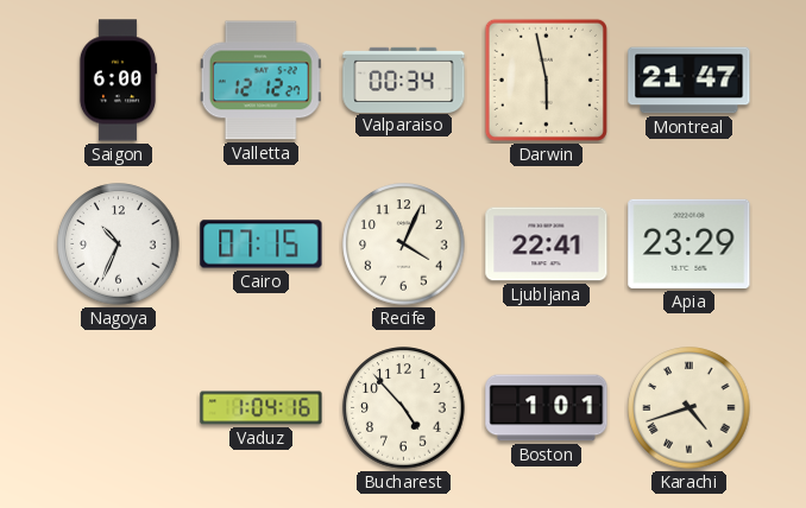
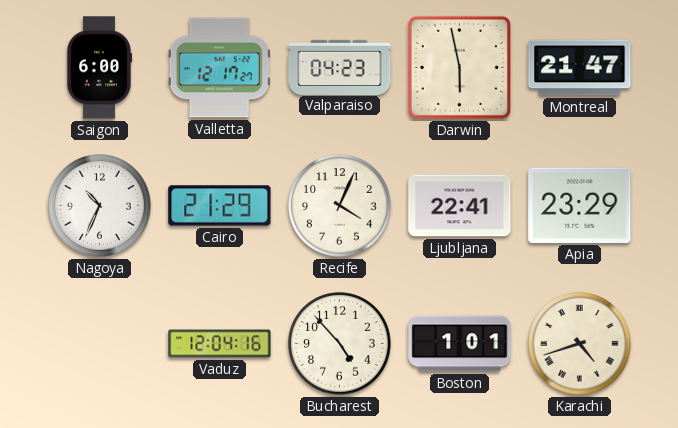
Valletta: 12:12 -> 12:17
Valparaiso: 00:34 -> 04:23
Cairo: 07:15 -> 21:29
Vaduz: 1:04 -> 12:04
